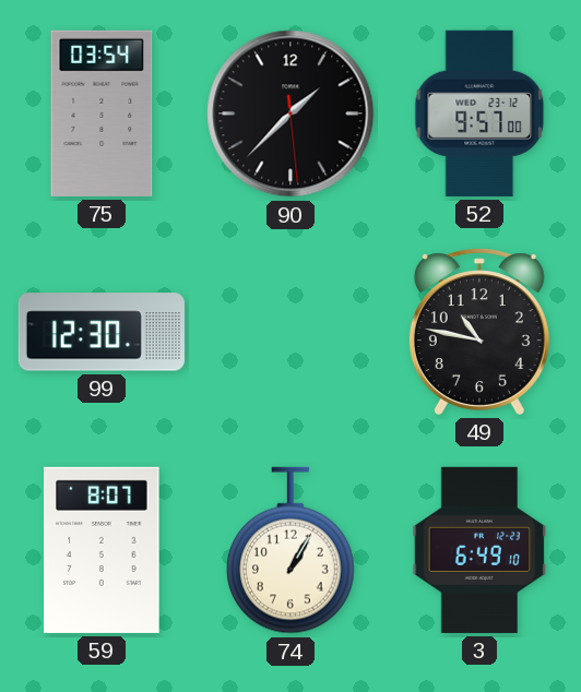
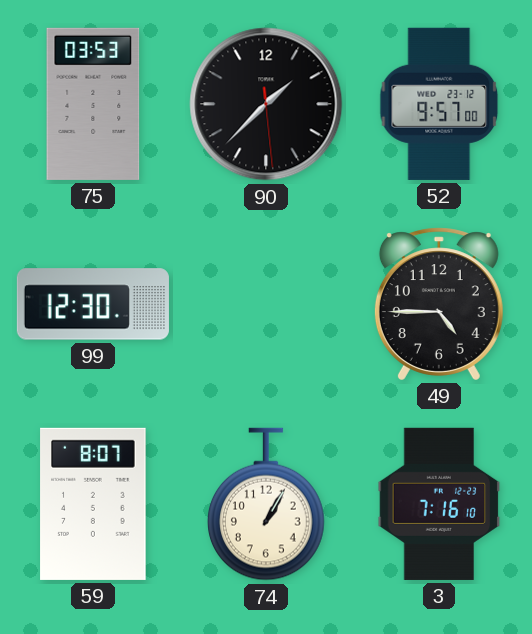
75: 03:54 -> 03:53
49: 10:47 -> 4:45
3: 6:49 -> 7:16
